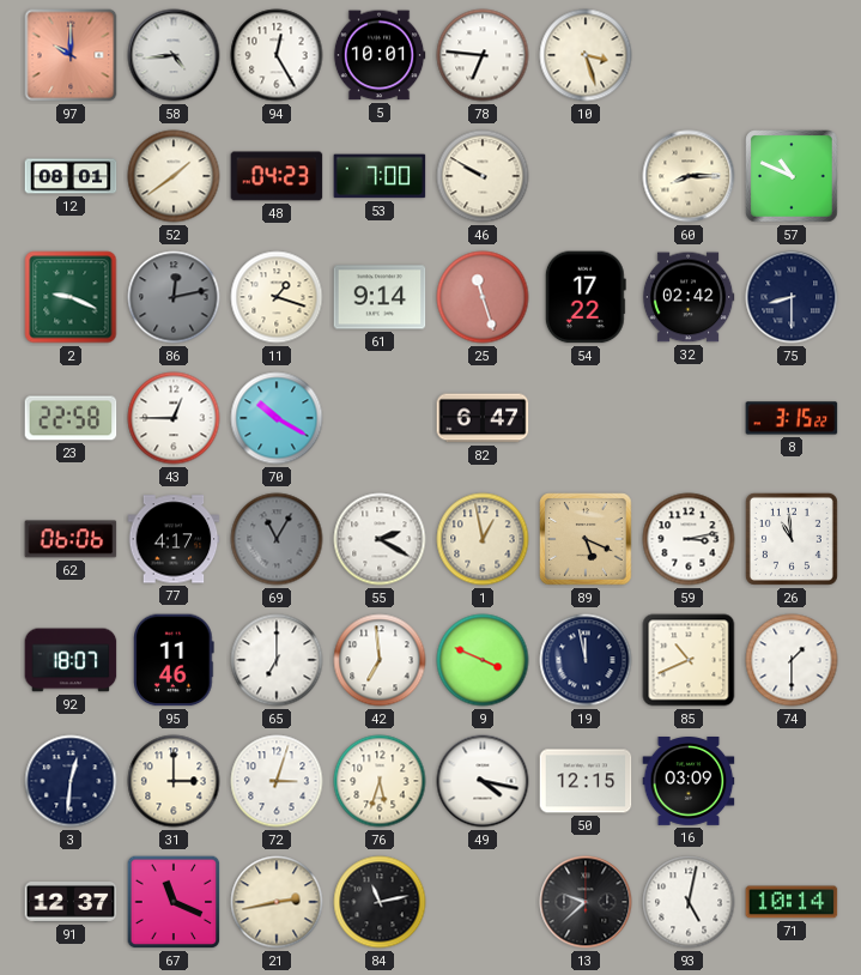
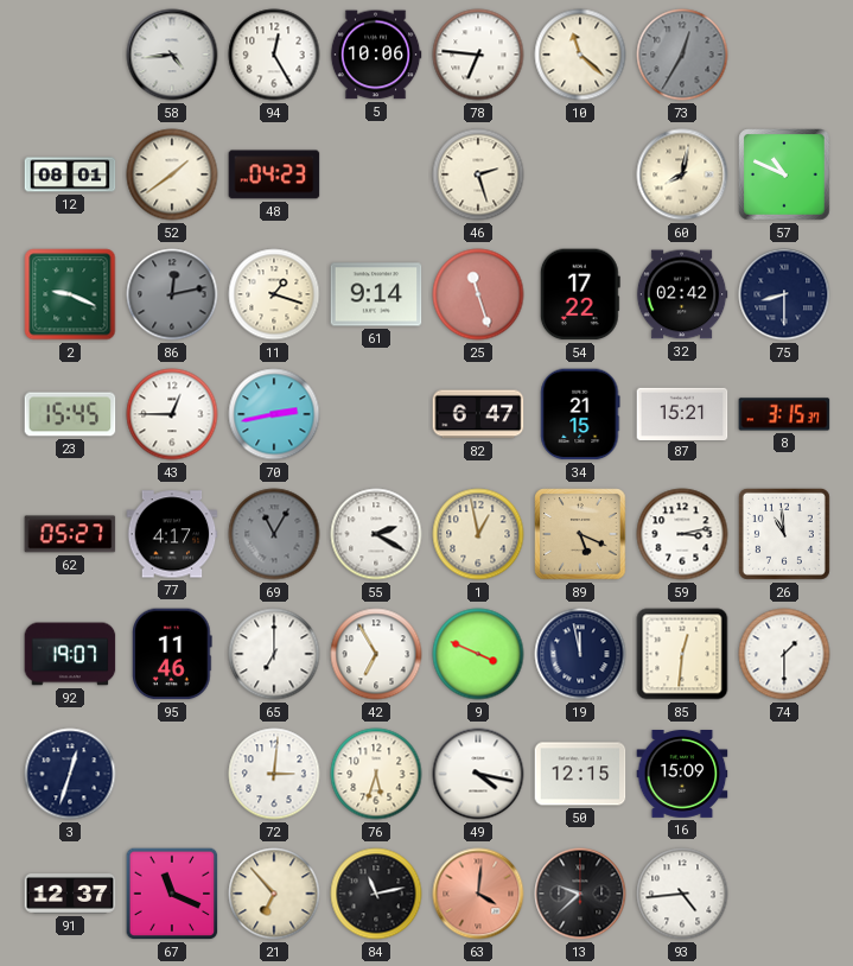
97: 10:00 -> none
5: 10:01 -> 10:06
10: 3:27 -> 11:22
73: none -> 12:35
53: 7:00 -> none
46: 9:50 -> 2:27
60: 8:15 -> 8:02
23: 22:58 -> 15:45
70: 10:20 -> 2:43
34: none -> 21:15
87: none -> 15:21
8: 3:15:22 -> 3:15:37
62: 06:06 -> 05:27
92: 18:07 -> 19:07
42: 6:59 -> 6:55
85: 10:41 -> 12:31
3: 12:31 -> 12:33
31: 3:00 -> none
72: 3:03 -> 3:01
16: 03:09 -> 15:09
21: 2:43 -> 6:53
63: none -> 4:01
93: 5:02 -> 4:44
71: 10:14 -> none
